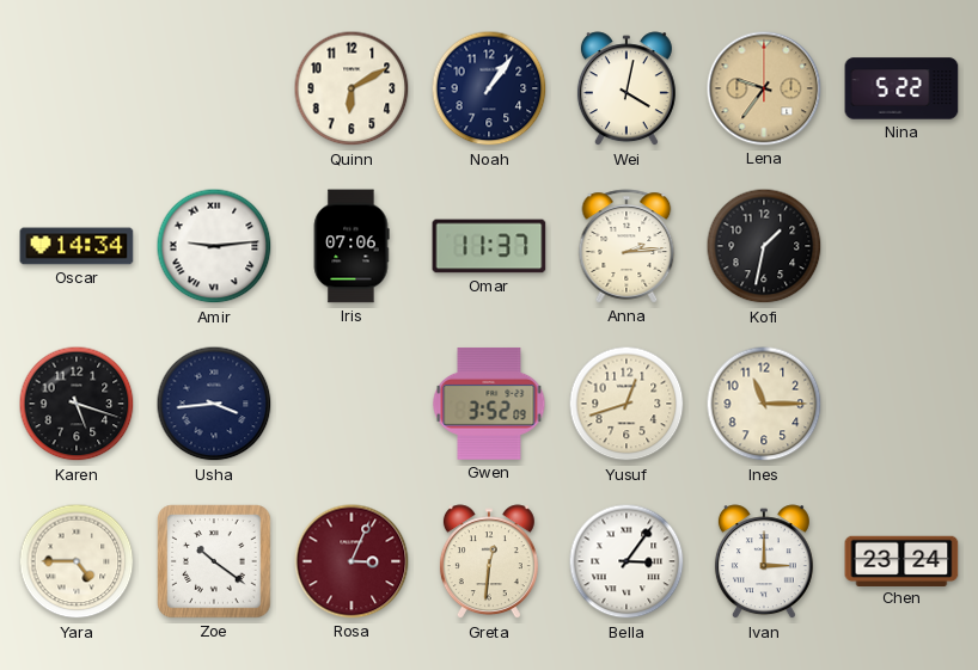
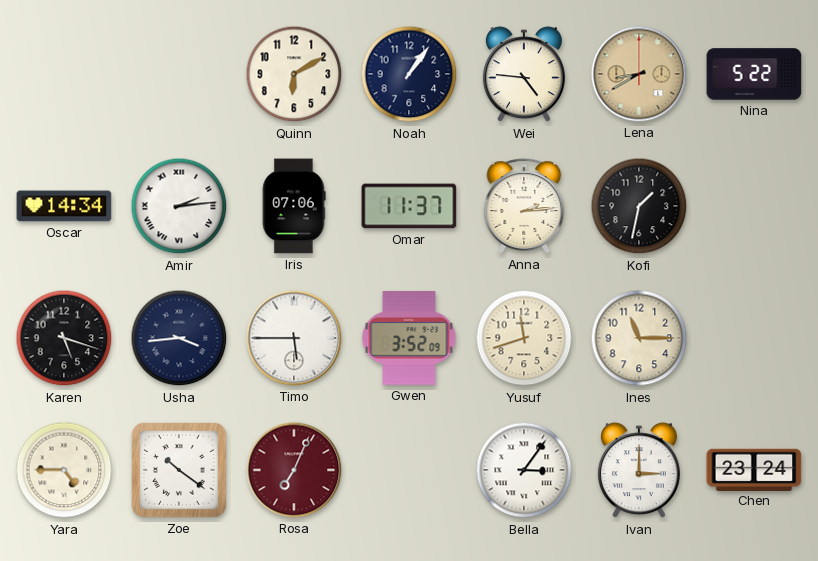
Wei: 4:02 -> 4:46
Lena: 9:36 -> 8:40
Amir: 9:14 -> 2:14
Timo: none -> 5:45
Yusuf: 12:42 -> 11:42
Rosa: 3:04 -> 7:04
Greta: 12:31 -> none
